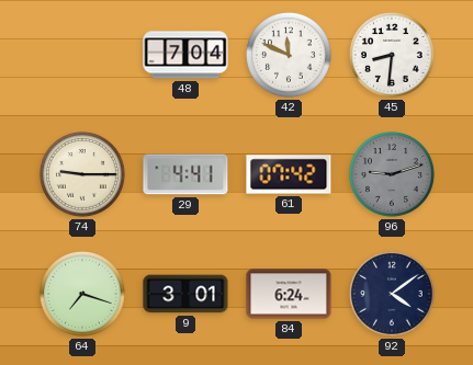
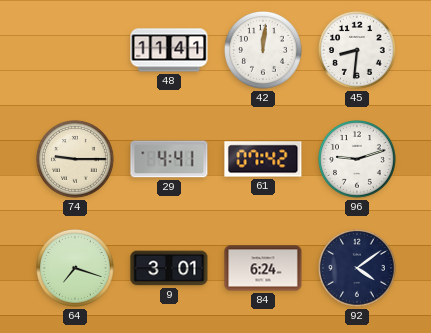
48: 7:04 -> 11:41
42: 11:49 -> 12:01
96 dial: grey -> white
